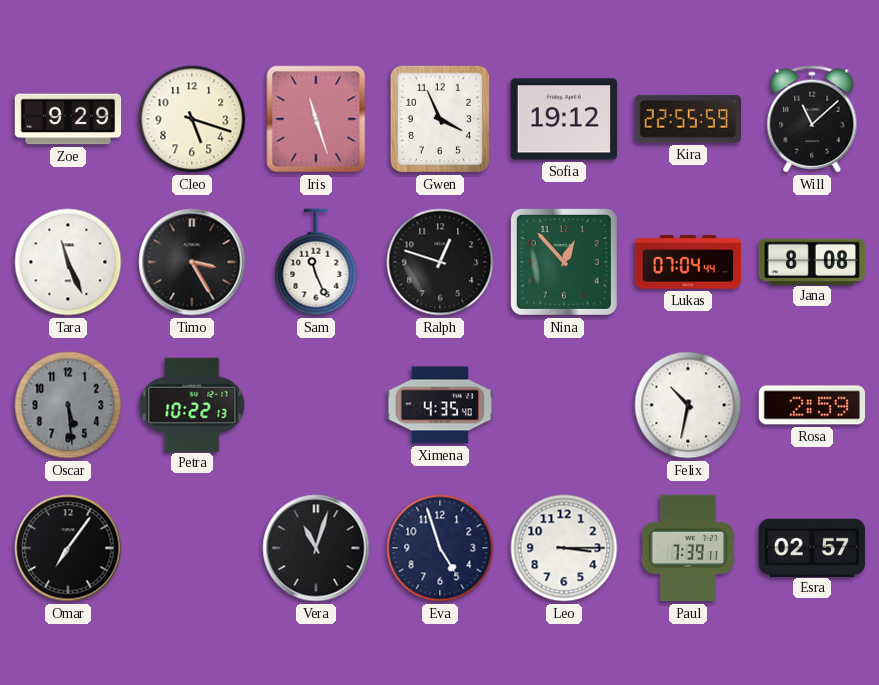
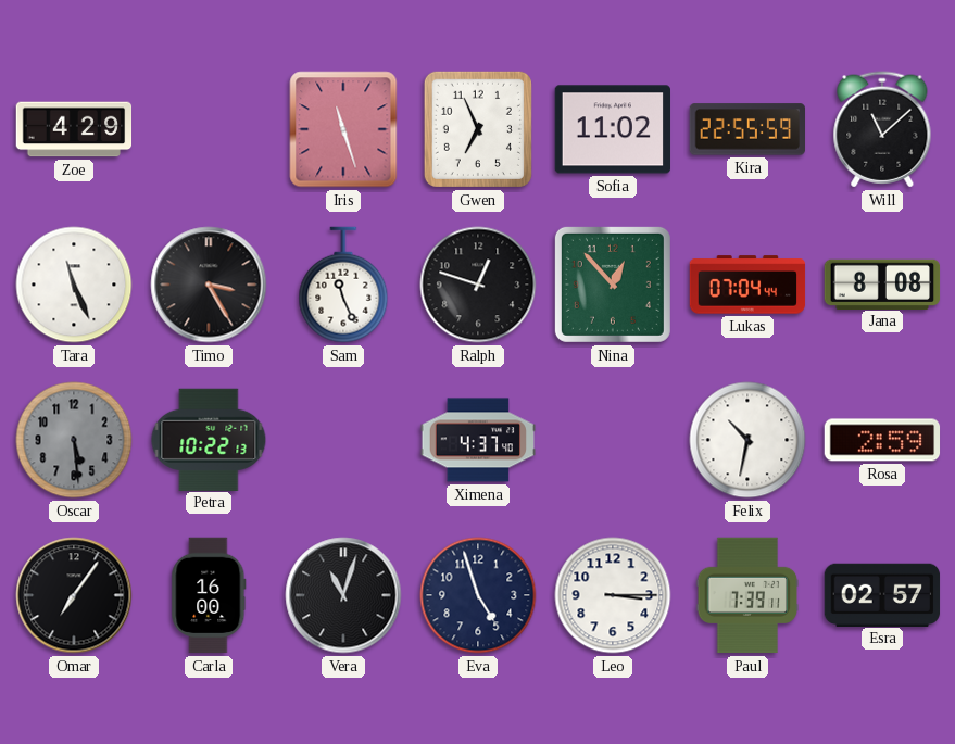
Zoe: 9:29 -> 4:29
Cleo: 5:18 -> none
Gwen: 3:56 -> 6:56
Sofia: 19:12 -> 11:02
Ximena: 4:35 -> 4:37
Carla: none -> 16:00
